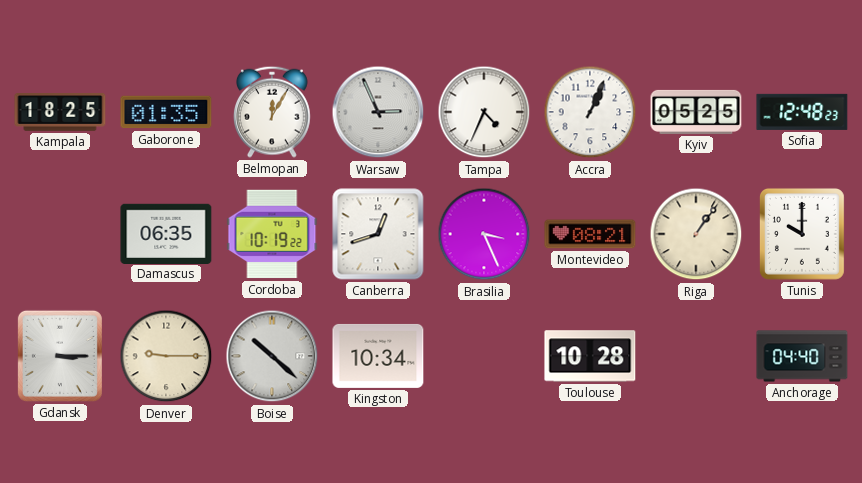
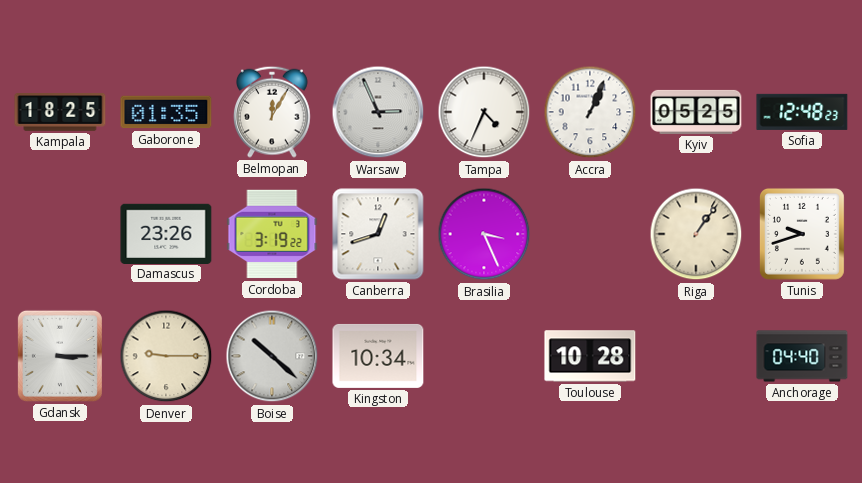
Damascus: 06:35 -> 23:26
Cordoba: 10:19 -> 3:19
Montevideo: 08:21 -> none
Tunis: 10:00 -> 9:42
